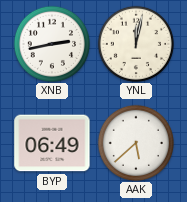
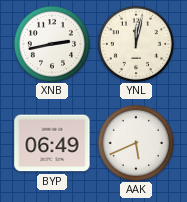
AAK: 5:38 -> 5:41
